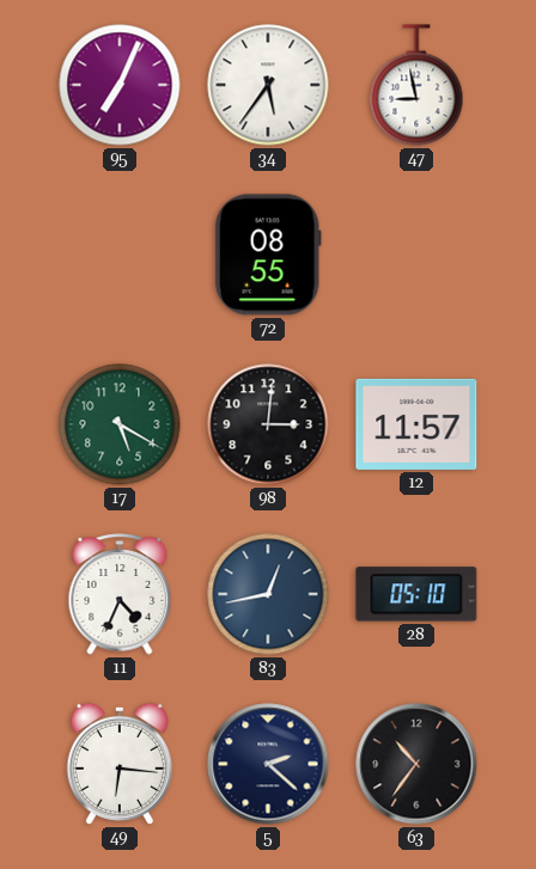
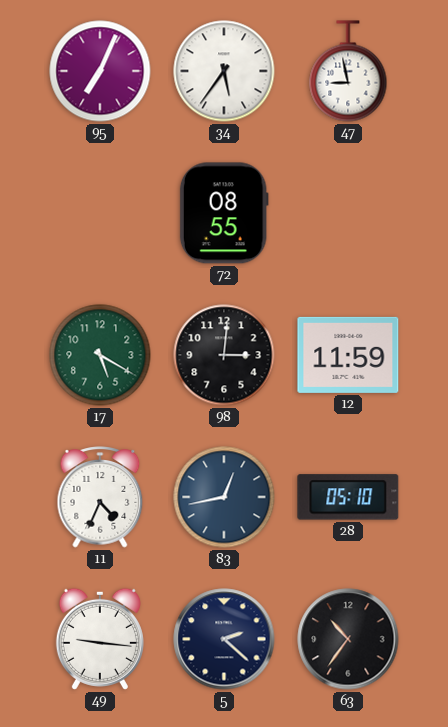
12: 11:57 -> 11:59
49: 6:16 -> 9:16
